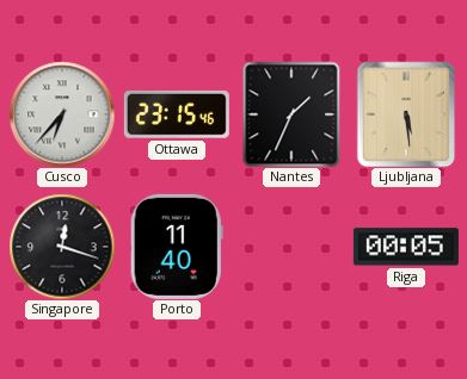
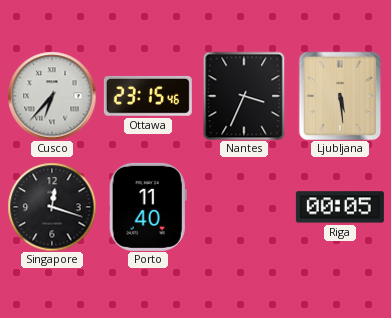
Nantes: 1:34 -> 3:34
